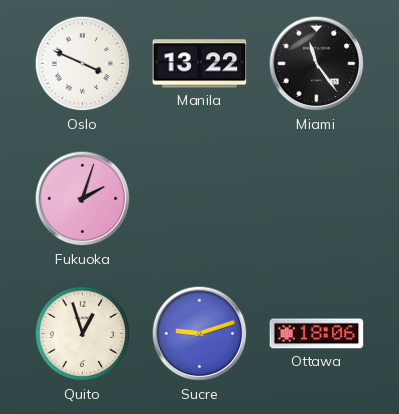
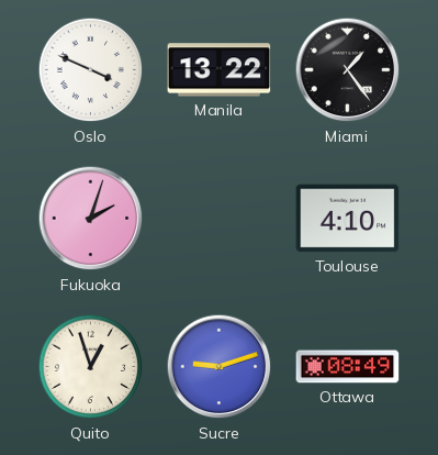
Miami: 11:24 -> 1:24
Toulouse: none -> 4:10
Ottawa: 18:06 -> 08:49
